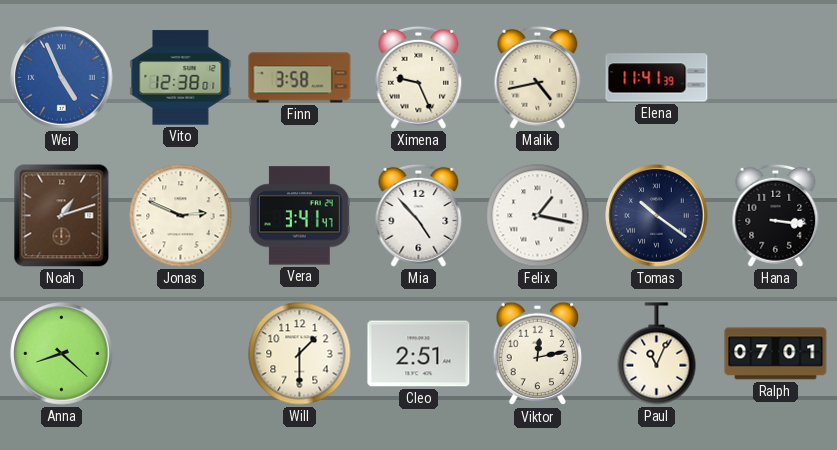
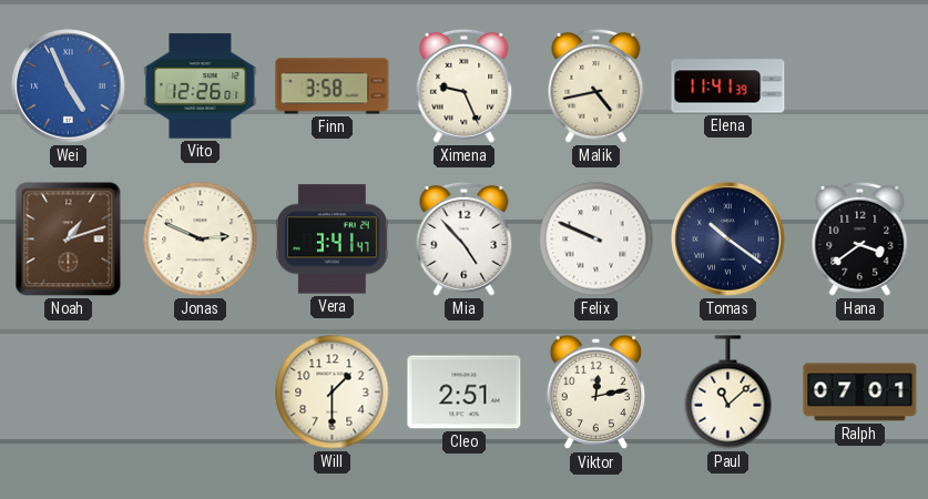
Vito: 12:38 -> 12:26
Felix: 1:17 -> 9:49
Hana: 3:16 -> 3:39
Anna: 8:22 -> none
Paul: 11:04 -> 11:08
